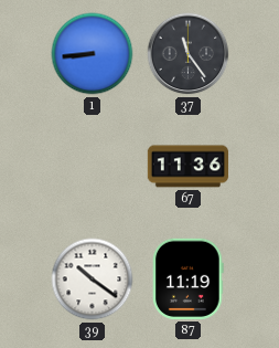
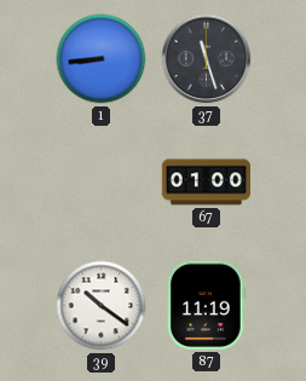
37: 11:24 -> 11:27
67: 11:36 -> 01:00
